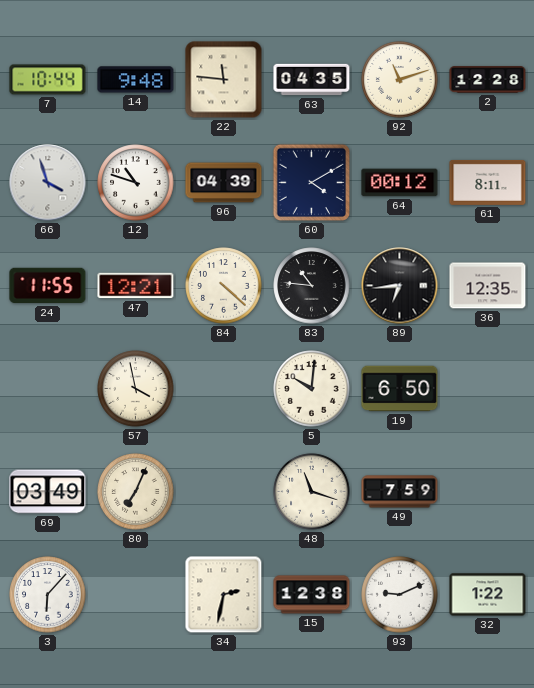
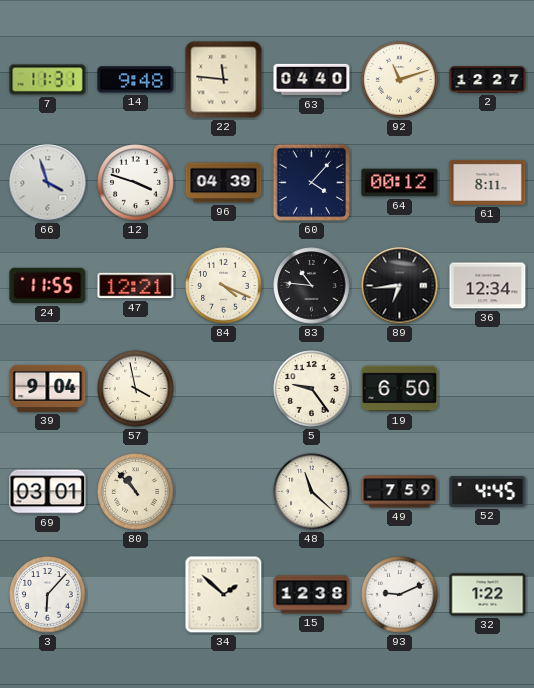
7: 10:44 -> 11:31
63: 04:35 -> 04:40
2: 12:28 -> 12:27
12: 10:48 -> 3:48
60: 4:10 -> 4:07
84: 4:22 -> 4:19
36: 12:35 -> 12:34
39: none -> 9:04
5: 10:01 -> 9:24
69: 03:49 -> 03:01
80: 7:04 -> 10:53
48: 11:18 -> 11:22
52: none -> 4:45
34: 2:32 -> 1:52
